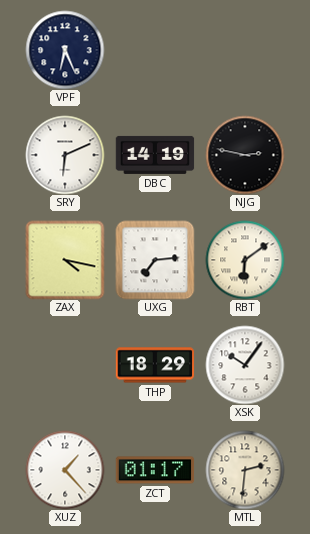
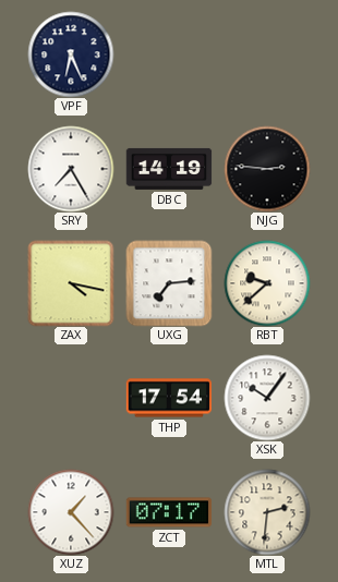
SRY: 6:11 -> 7:25
NJG: 2:47 -> 2:46
RBT: 6:09 -> 9:38
THP: 18:29 -> 17:54
ZCT: 01:17 -> 07:17
